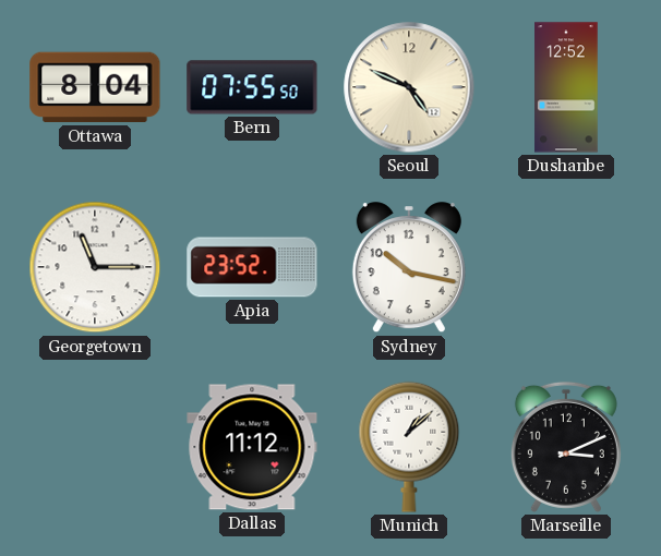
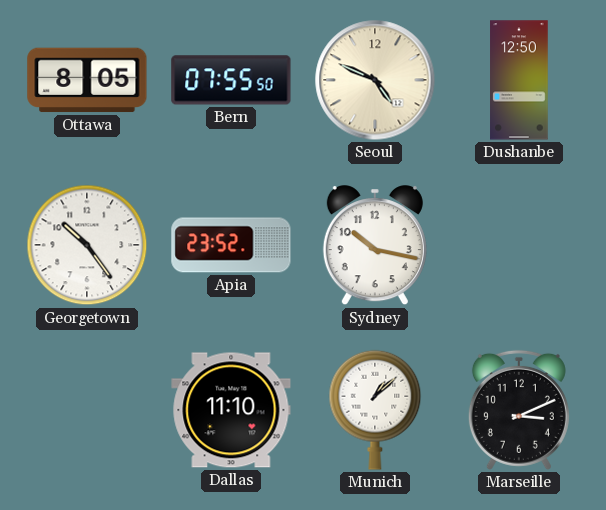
Ottawa: 8:04 -> 8:05
Dushanbe: 12:52 -> 12:50
Georgetown: 11:15 -> 10:24
Dallas: 11:12 -> 11:10
